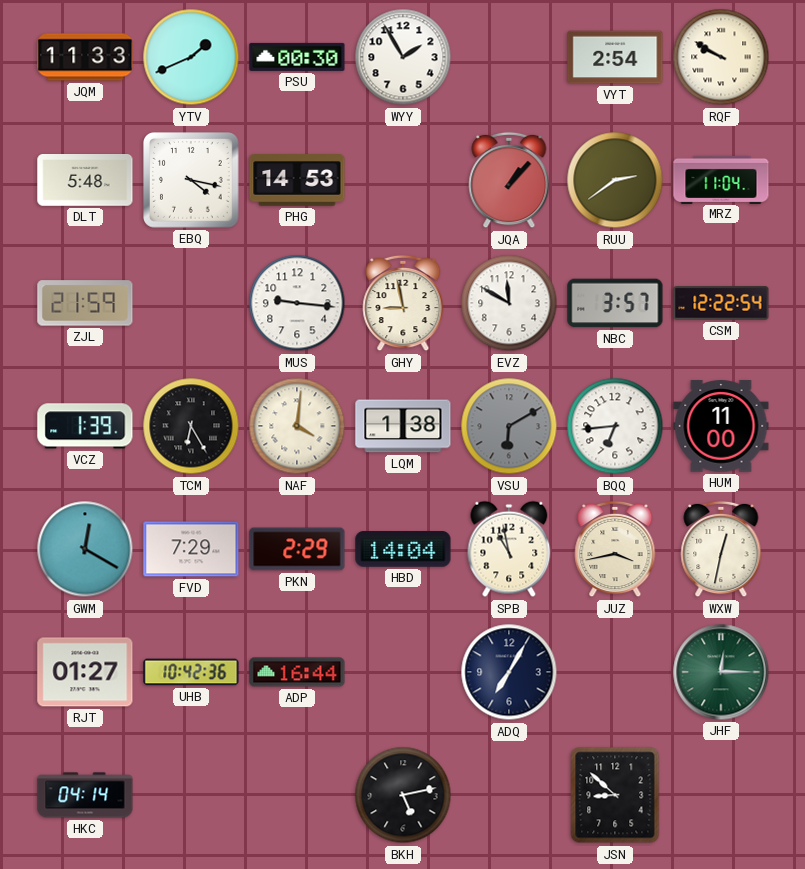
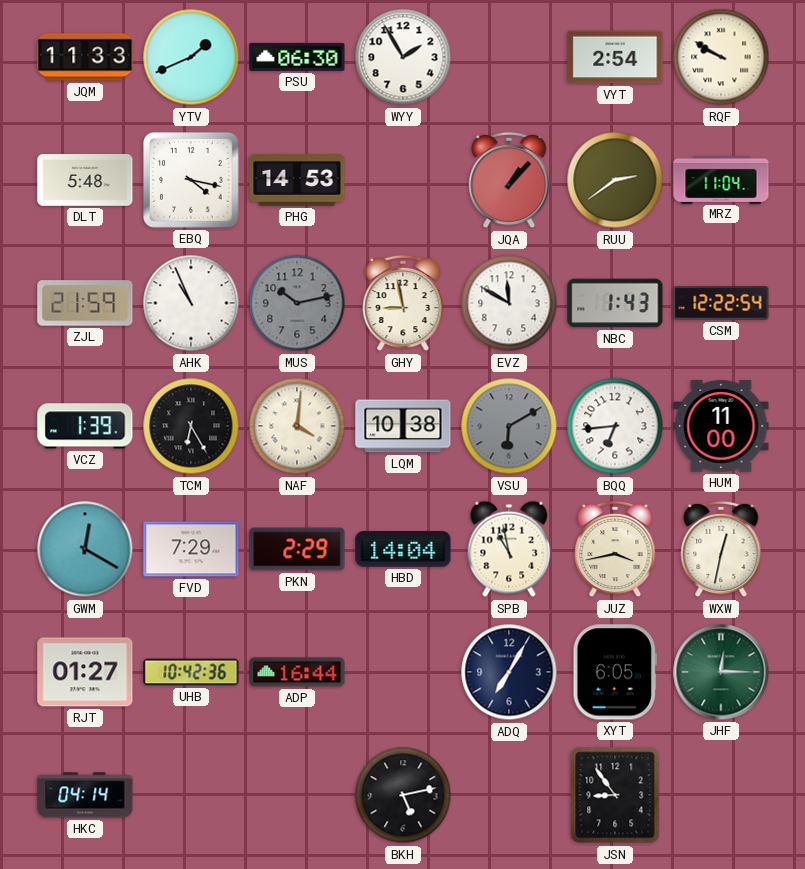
PSU: 00:30 -> 06:30
AHK: none -> 10:56
MUS: 9:16 -> 10:13
MUS dial: white -> grey
NBC: 3:57 -> 1:43
LQM: 1:38 -> 10:38
XYT: none -> 6:05
JSN: 8:52 -> 8:54
